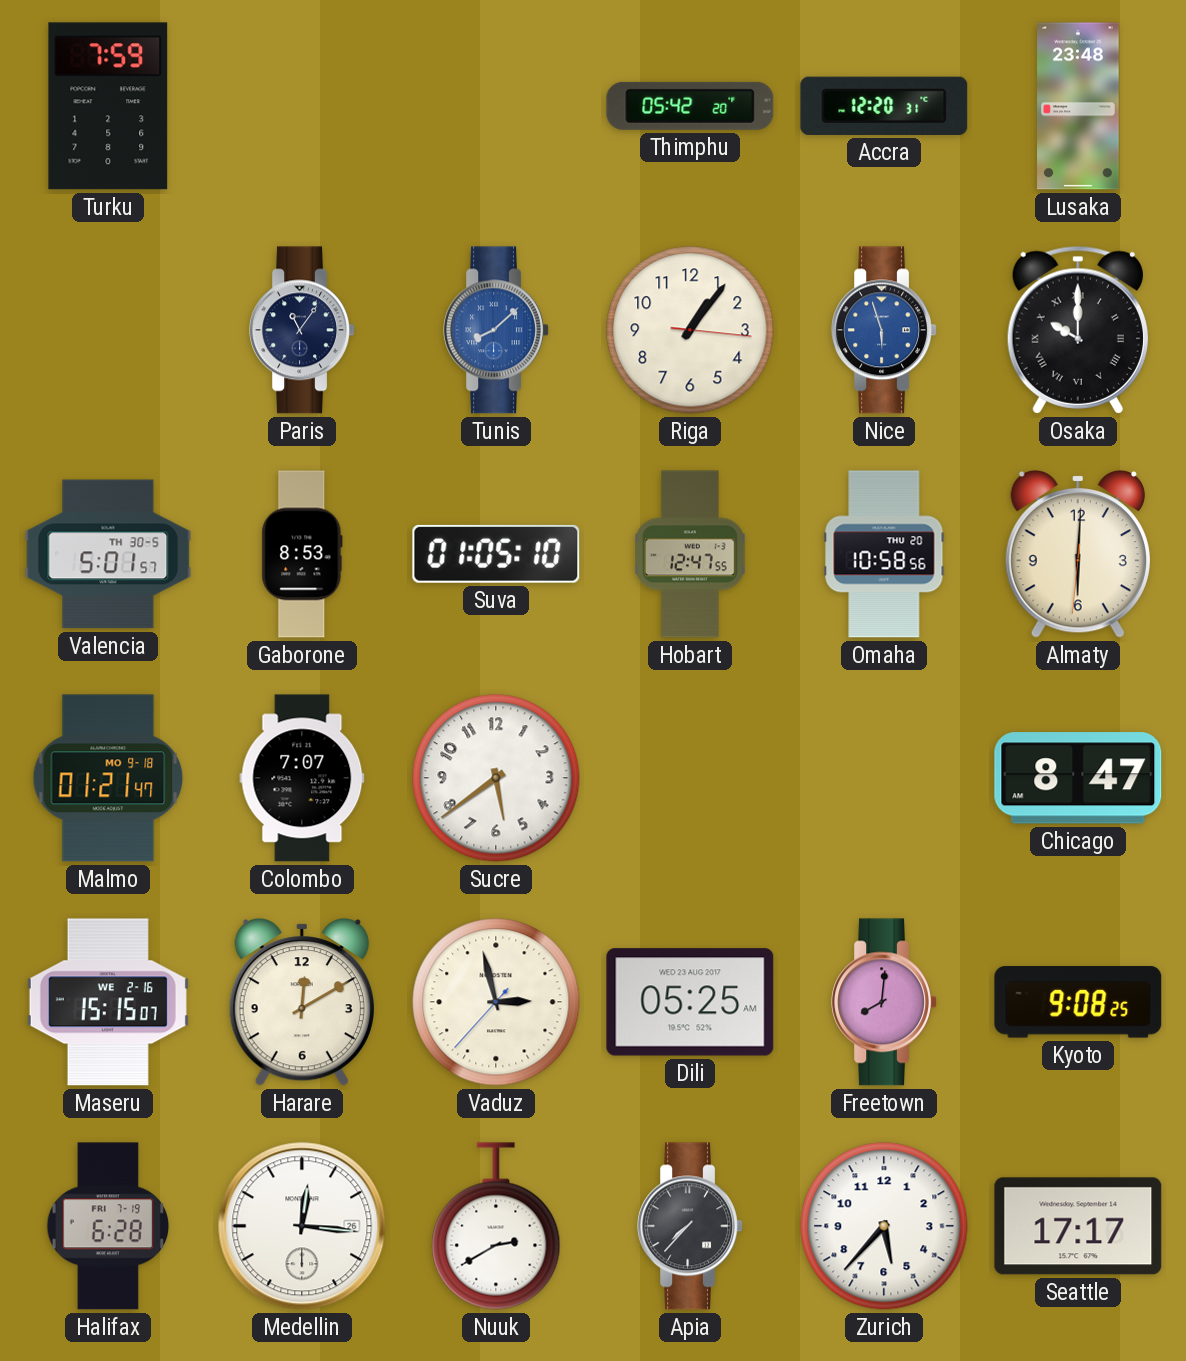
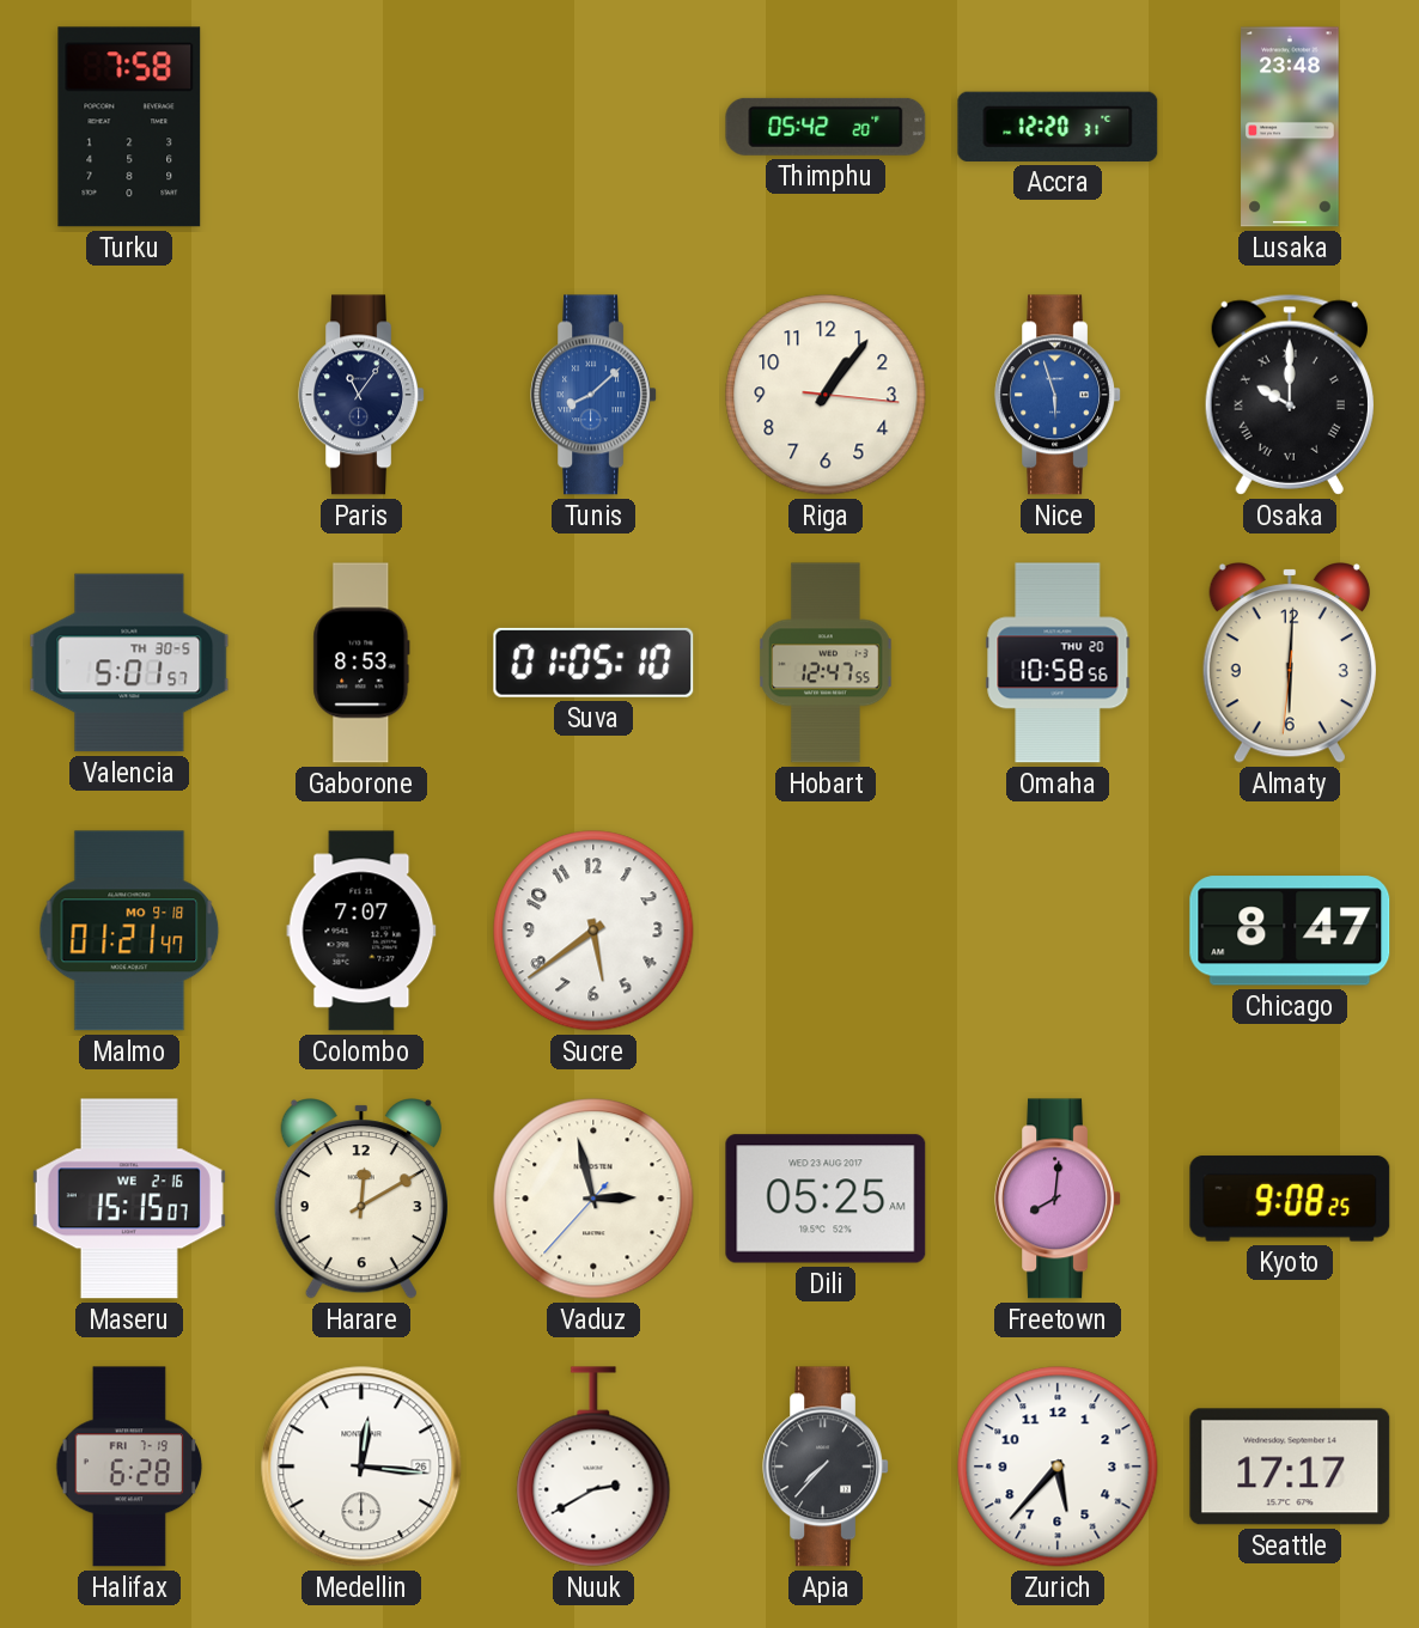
Turku: 7:59 -> 7:58
